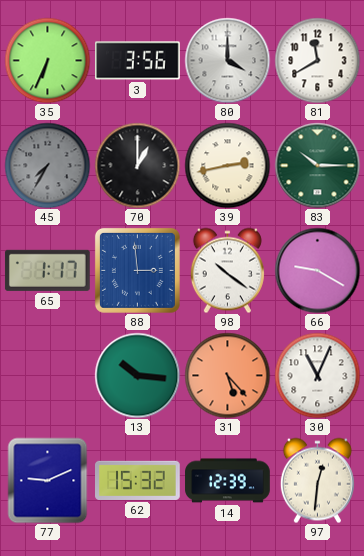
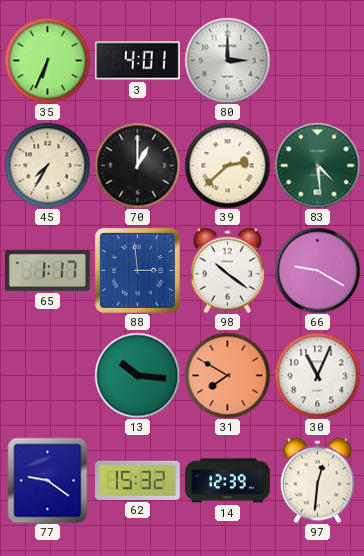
3: 3:56 -> 4:01
80: 4:00 -> 3:00
81: 11:40 -> none
45 dial: grey -> cream
39: 2:43 -> 2:38
83: 10:15 -> 4:29
31: 5:23 -> 7:50
77: 9:11 -> 9:21
